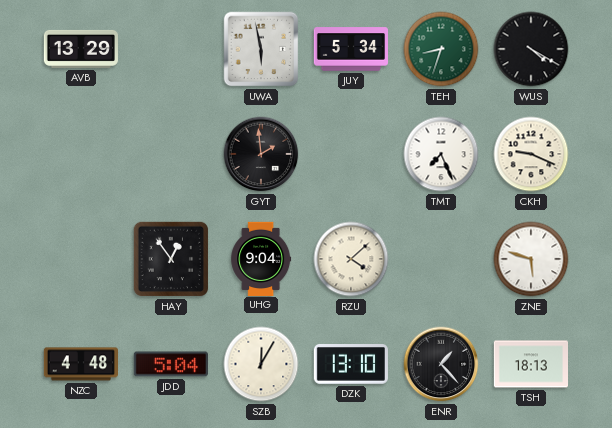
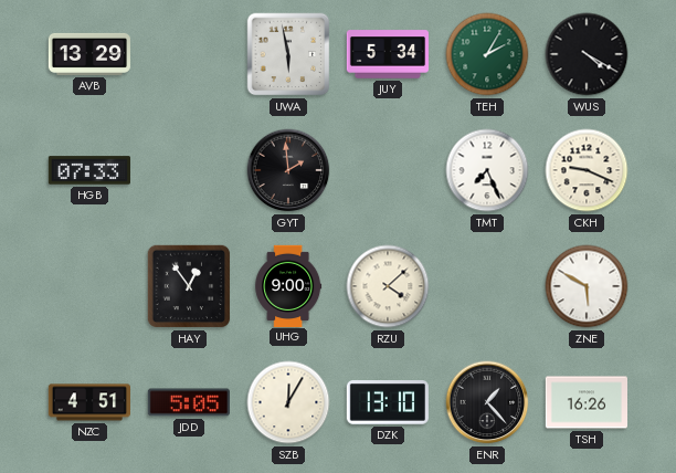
TEH: 8:33 -> 2:05
HGB: none -> 07:33
UHG: 9:04 -> 9:00
ZNE: 5:48 -> 5:50
NZC: 4:48 -> 4:51
JDD: 5:04 -> 5:05
TSH: 18:13 -> 16:26
